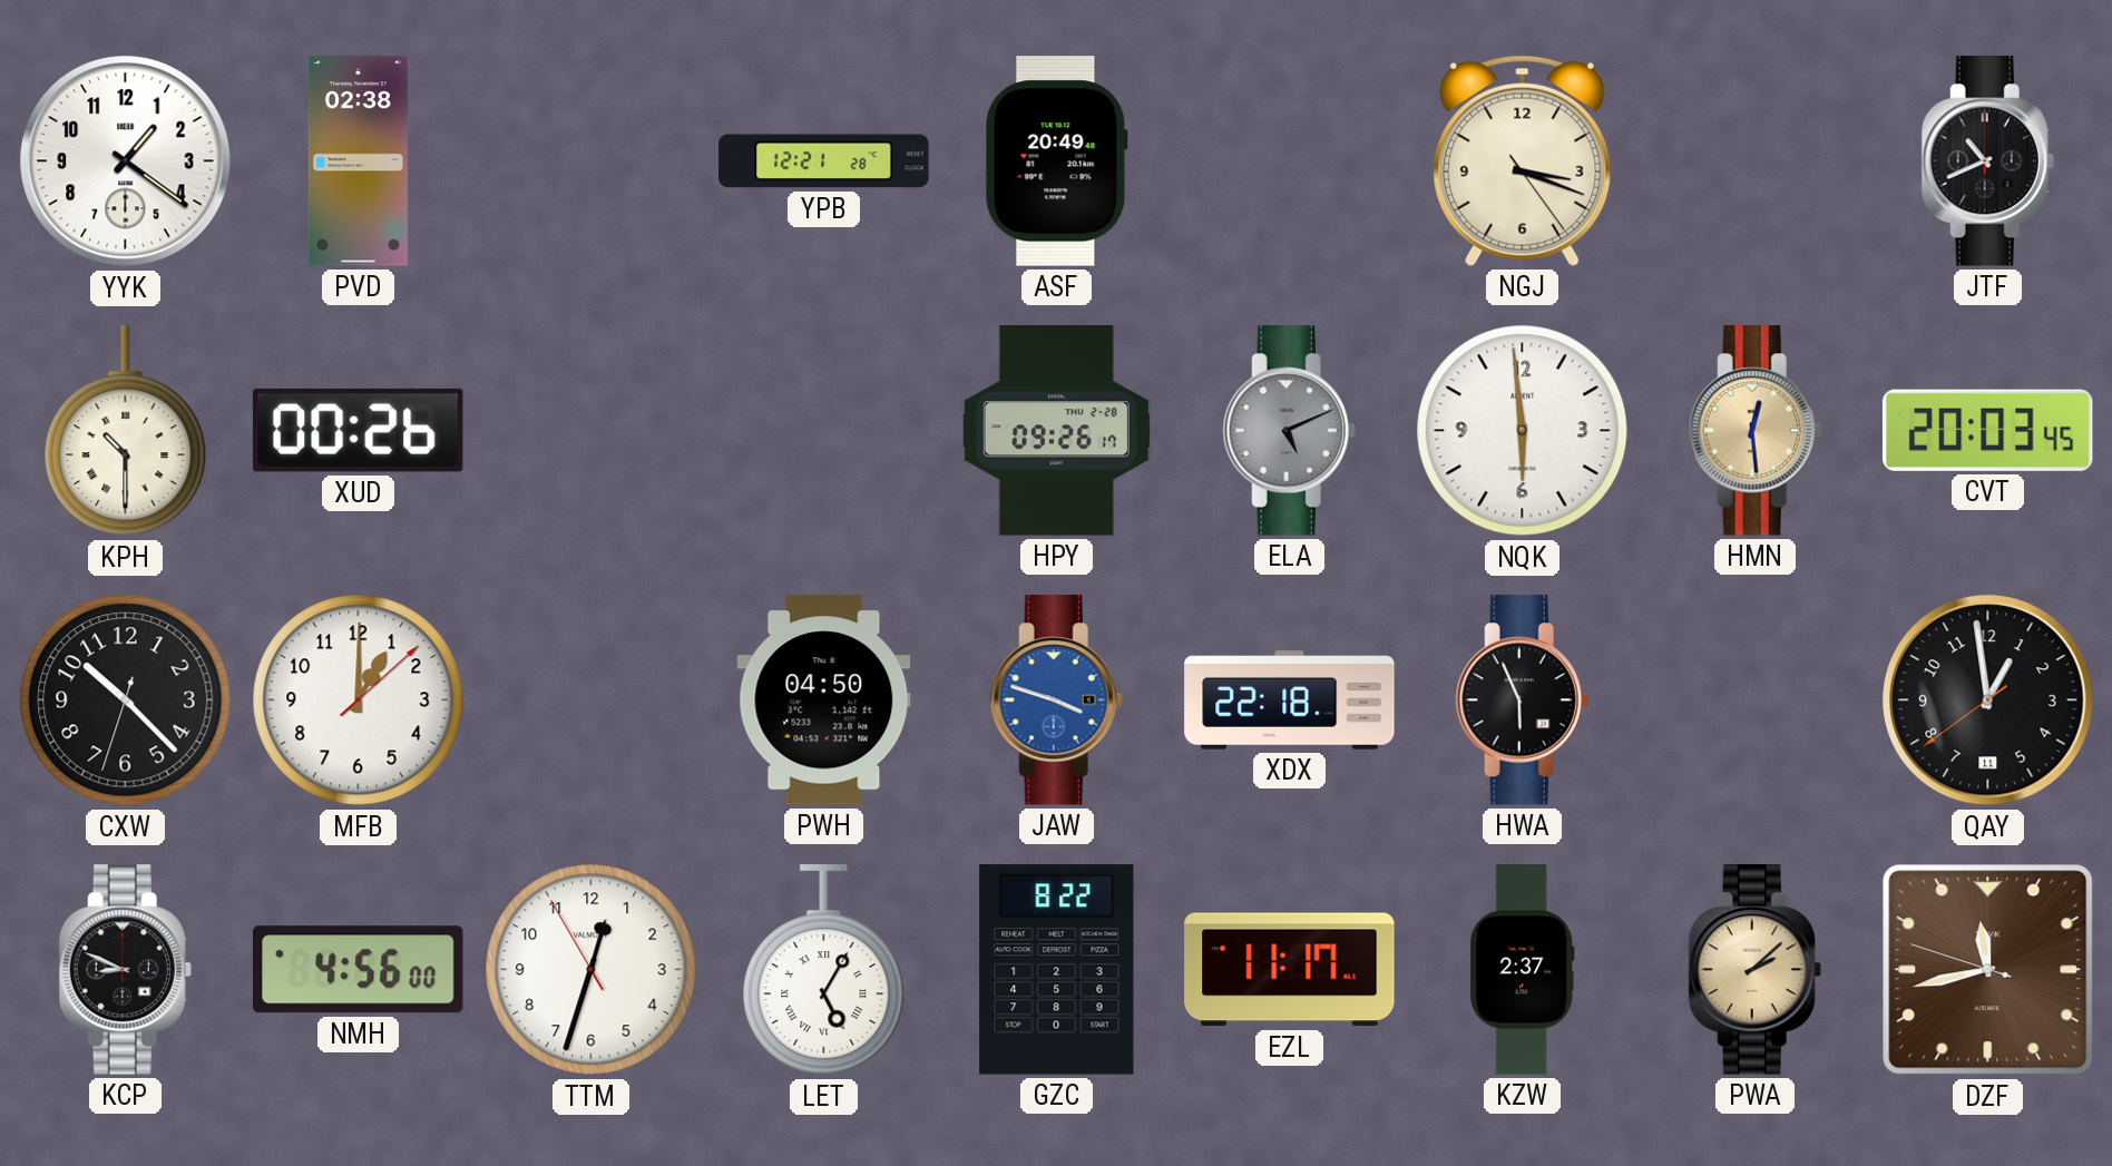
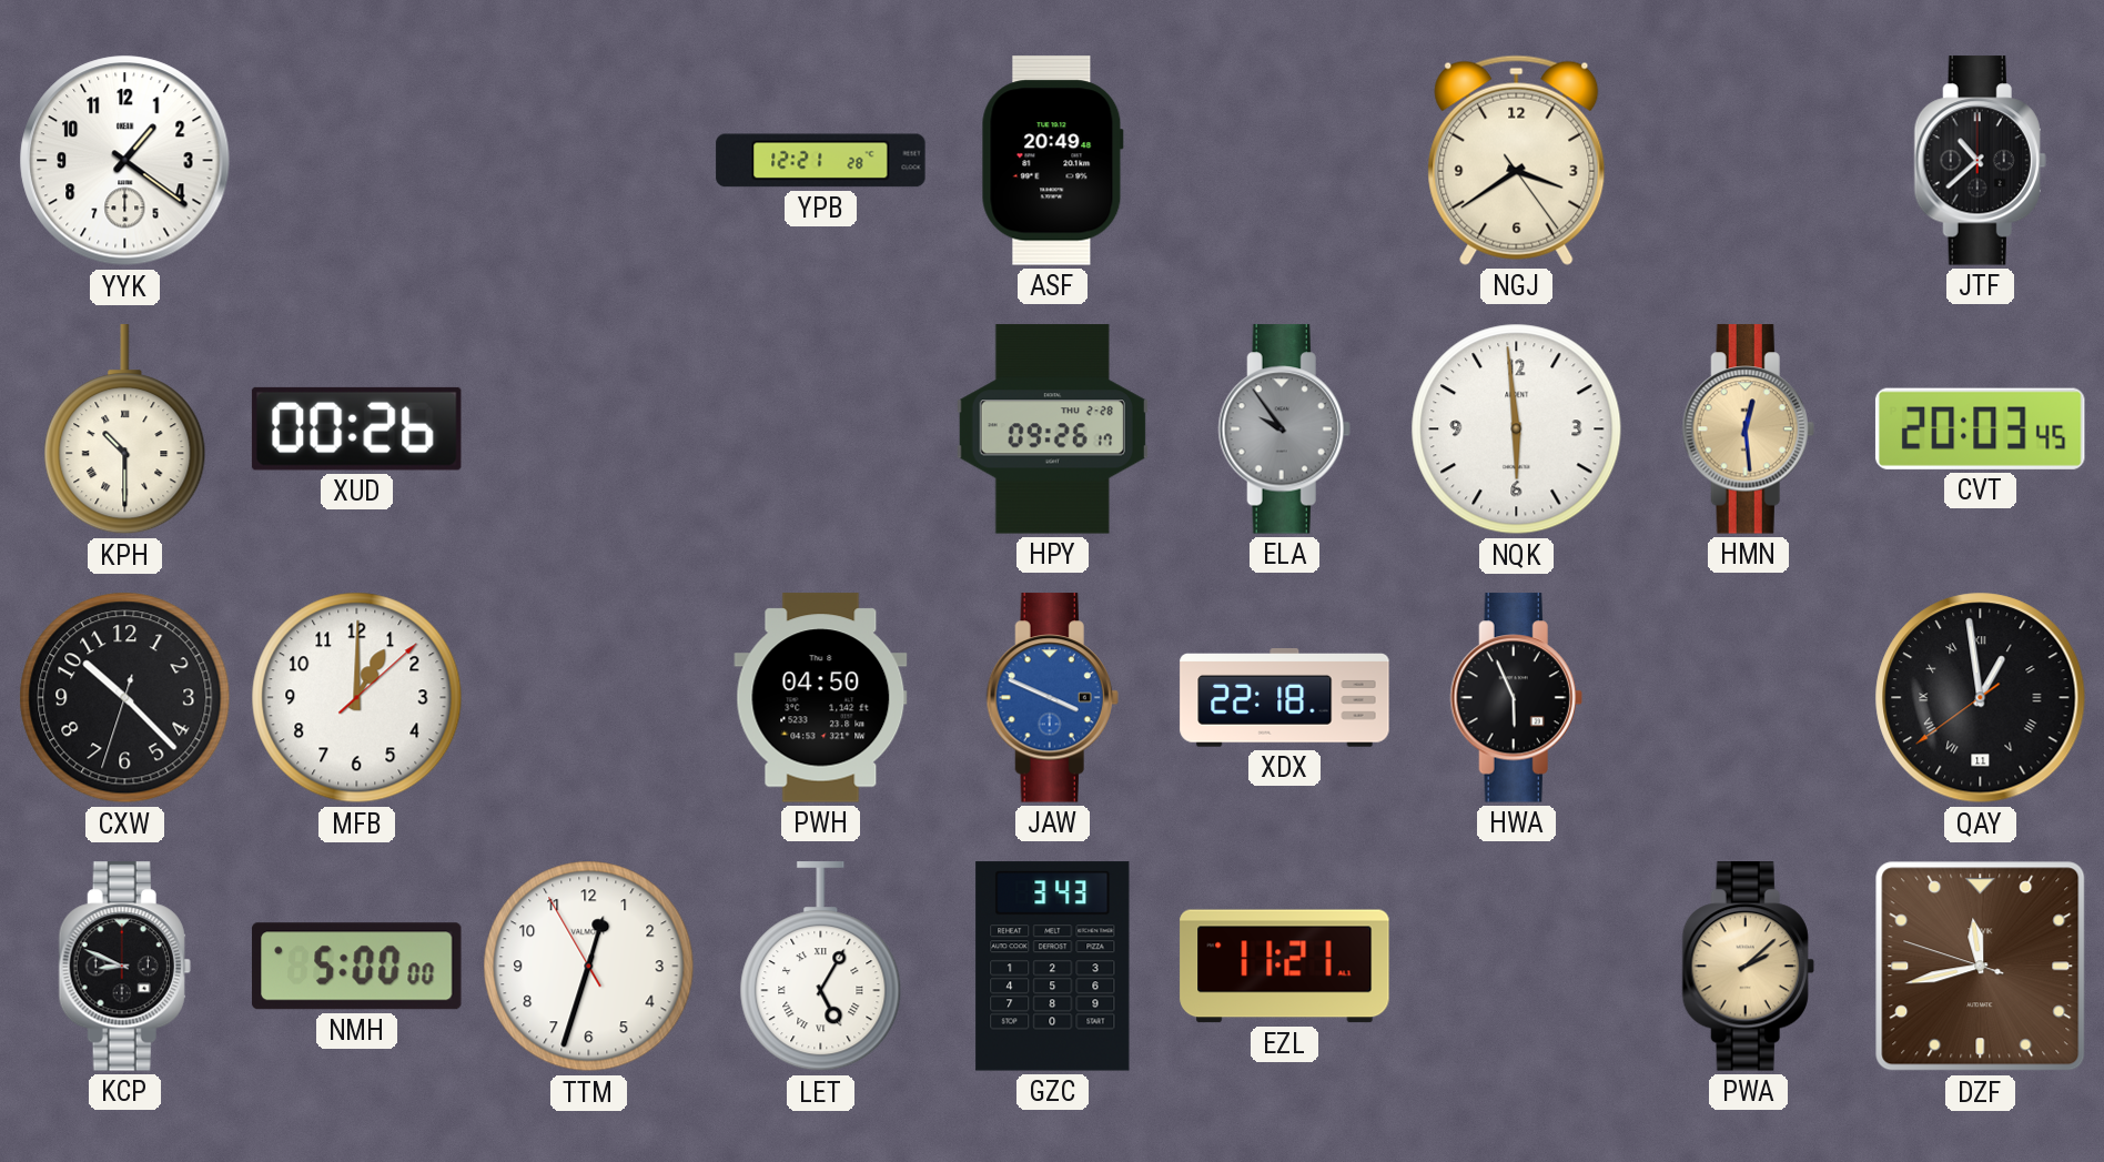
PVD: 02:38 -> none
NGJ: 3:18 -> 3:39
JTF: 10:41 -> 10:38
ELA: 5:11 -> 9:54
JAW: 3:48 -> 3:49
QAY numerals: Arabic -> Roman
NMH: 4:56 -> 5:00
GZC: 8:22 -> 3:43
EZL: 11:17 -> 11:21
KZW: 2:37 -> none
